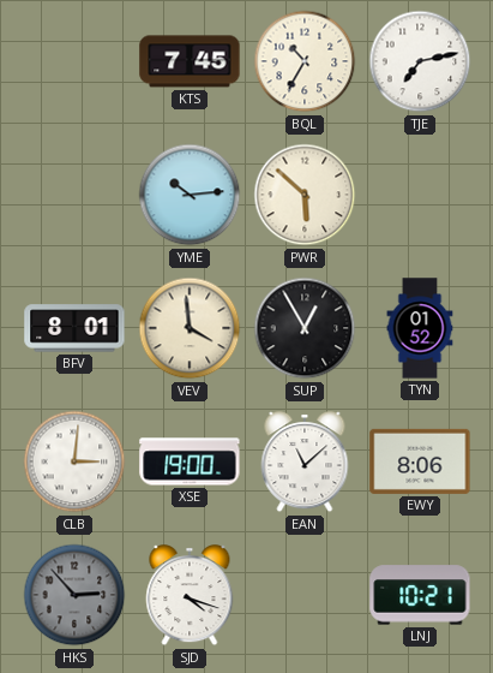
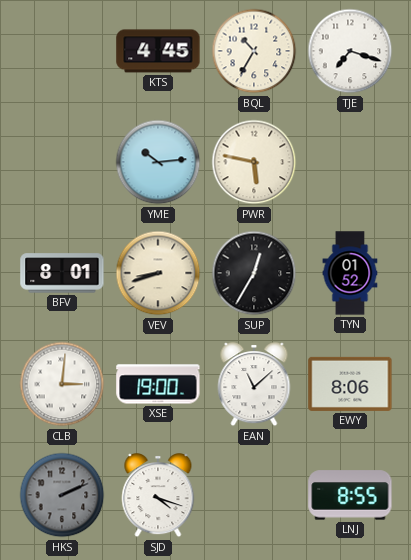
KTS: 7:45 -> 4:45
TJE: 7:13 -> 7:18
PWR: 5:52 -> 5:47
VEV: 3:59 -> 8:42
SUP: 12:55 -> 12:35
HKS: 2:53 -> 2:11
LNJ: 10:21 -> 8:55
